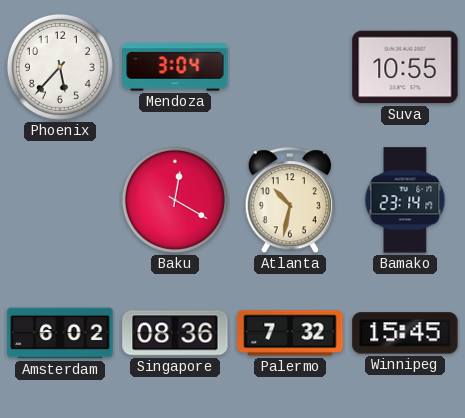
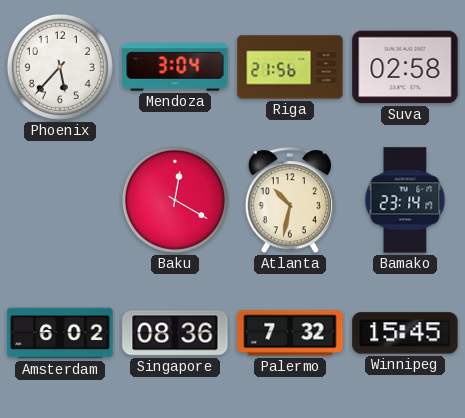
Riga: none -> 21:56
Suva: 10:55 -> 02:58
